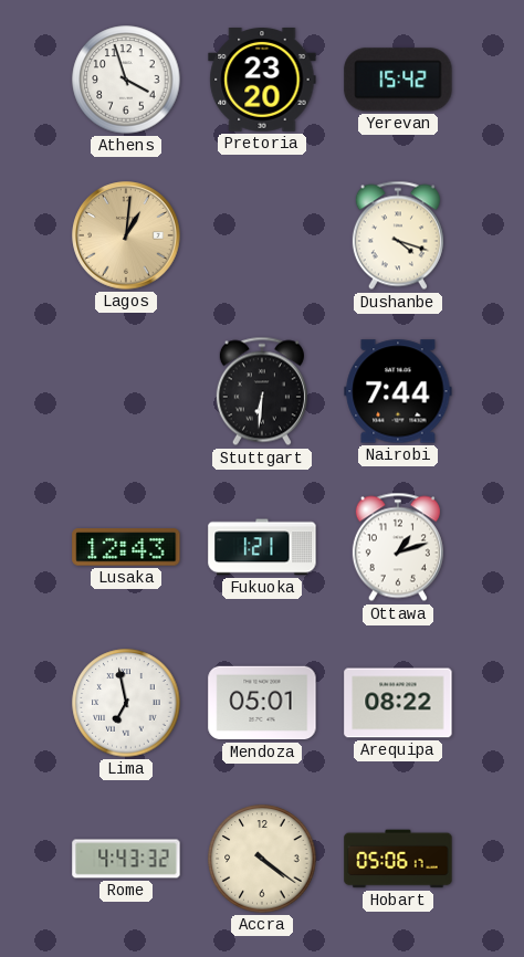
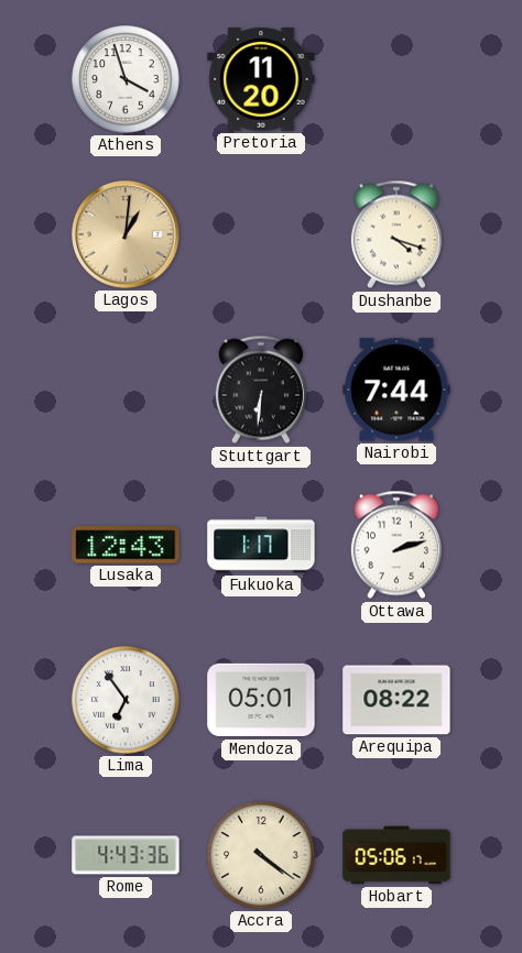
Pretoria: 23:20 -> 11:20
Yerevan: 15:42 -> none
Fukuoka: 1:21 -> 1:17
Ottawa: 1:12 -> 2:12
Lima: 6:58 -> 6:54
Rome: 4:43:32 -> 4:43:36
